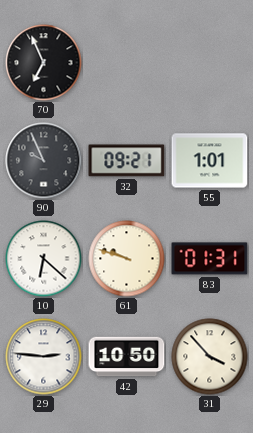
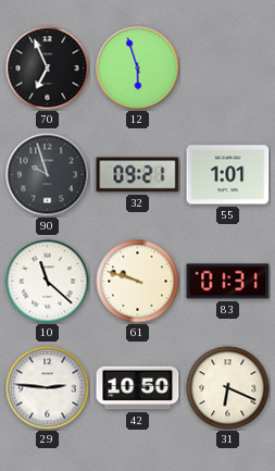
12: none -> 5:57
90: 9:56 -> 9:57
10: 6:22 -> 11:22
31: 3:53 -> 6:19
